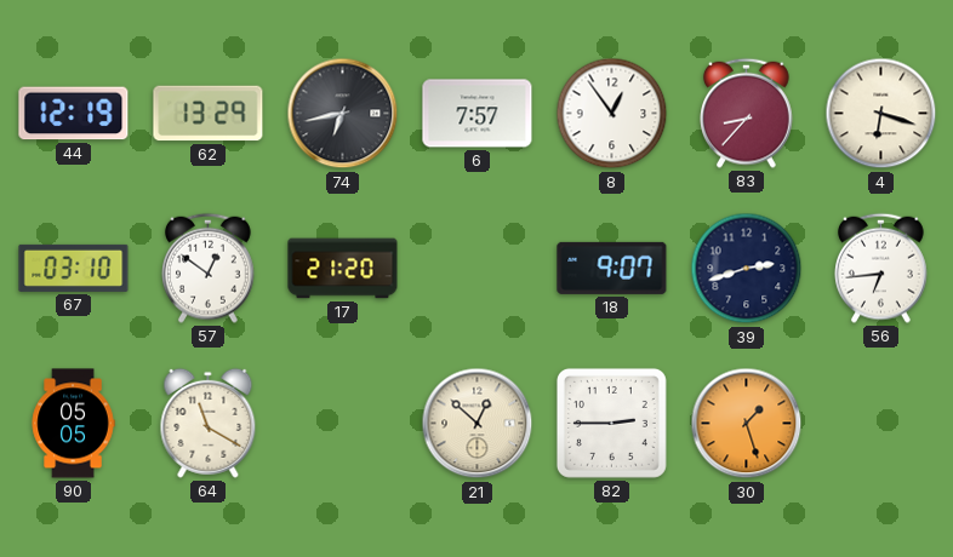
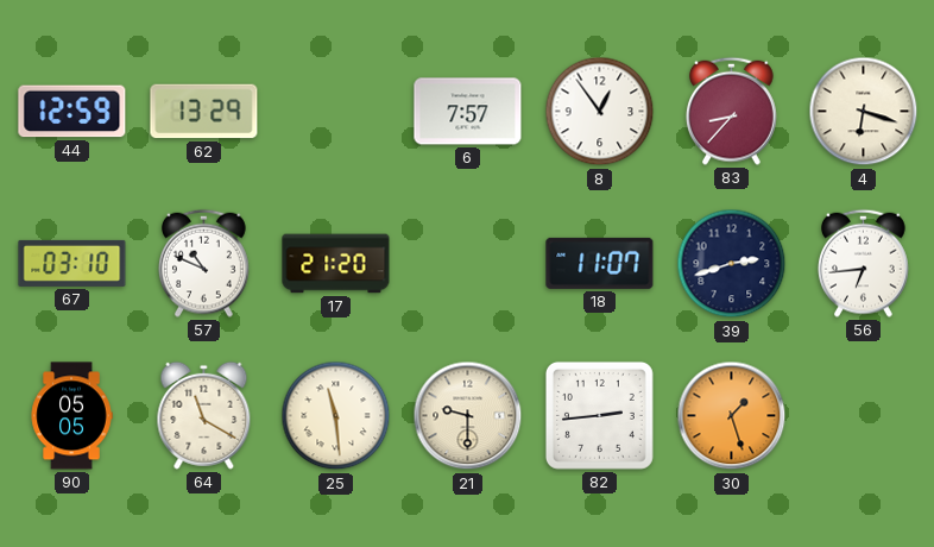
44: 12:19 -> 12:59
74: 6:43 -> none
57: 12:51 -> 10:49
18: 9:07 -> 11:07
25: none -> 11:29
21: 12:52 -> 9:30
82: 2:45 -> 2:44
